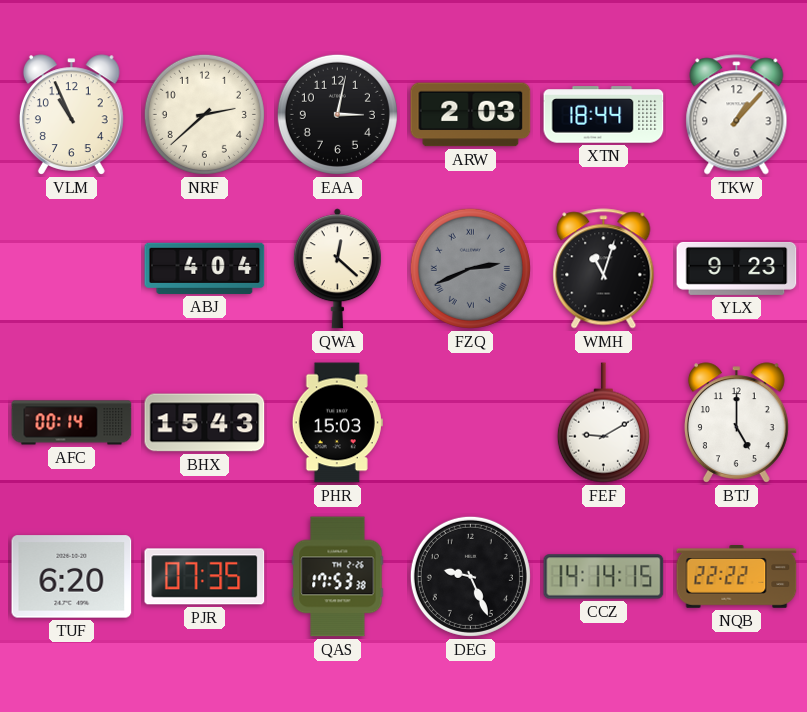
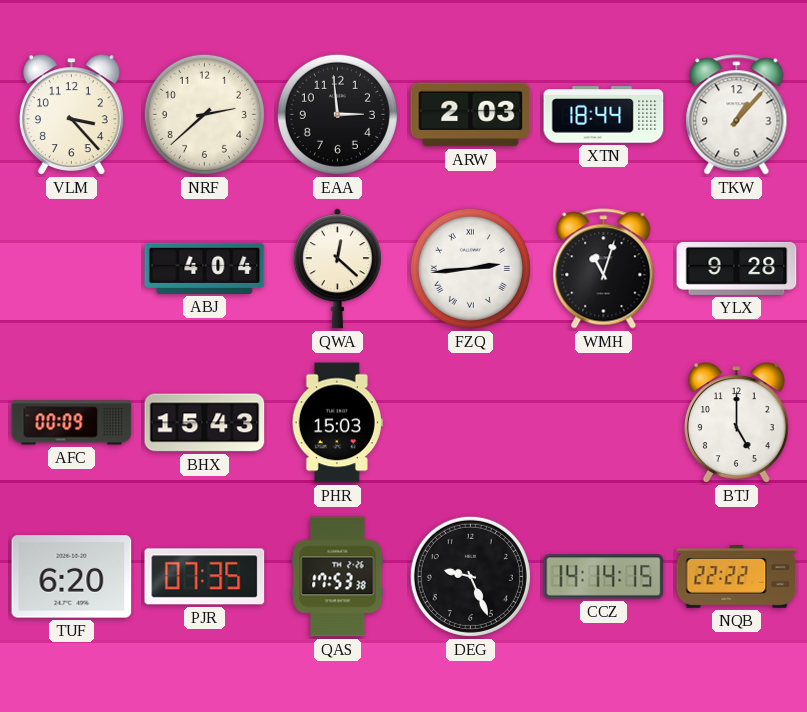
VLM: 10:56 -> 3:23
EAA: 3:02 -> 2:59
FZQ: 2:41 -> 2:44
FZQ dial: grey -> white
YLX: 9:23 -> 9:28
AFC: 00:14 -> 00:09
FEF: 9:10 -> none
